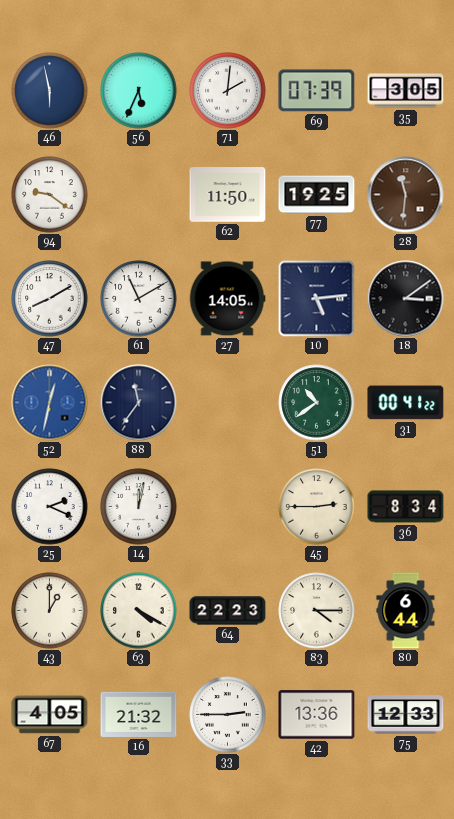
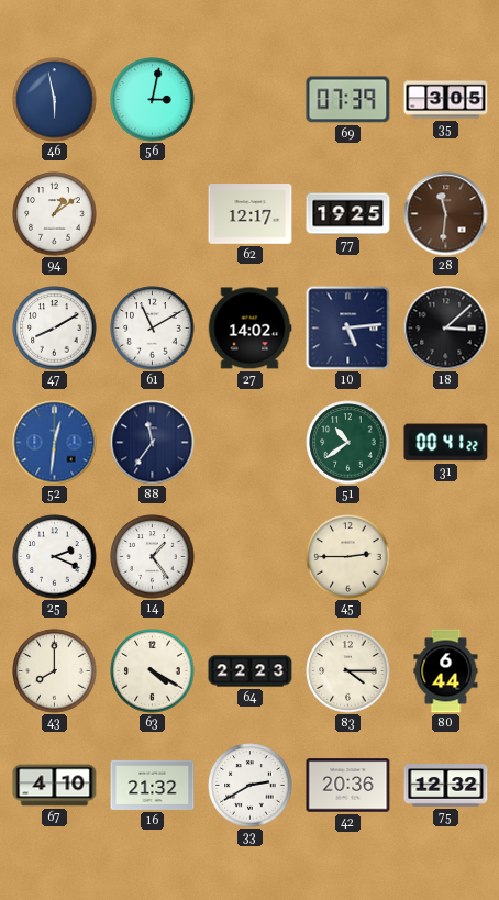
56: 5:34 -> 3:02
71: 2:01 -> none
94: 9:21 -> 1:09
62: 11:50 -> 12:17
27: 14:05 -> 14:02
18: 3:09 -> 3:08
52: 12:32 -> 12:31
14: 12:02 -> 1:24
36: 8:34 -> none
43: 1:00 -> 8:00
67: 4:05 -> 4:10
33: 2:45 -> 2:40
42: 13:36 -> 20:36
75: 12:33 -> 12:32
